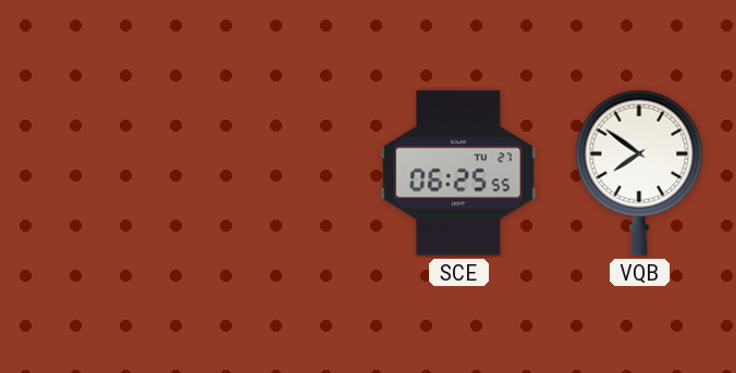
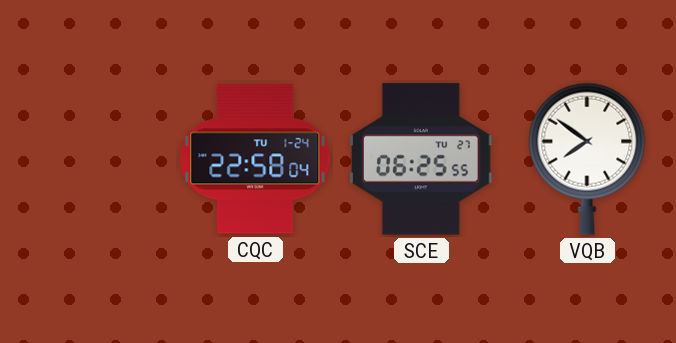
CQC: none -> 22:58
